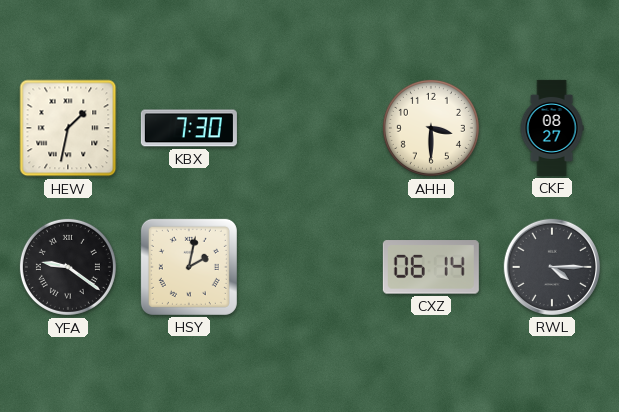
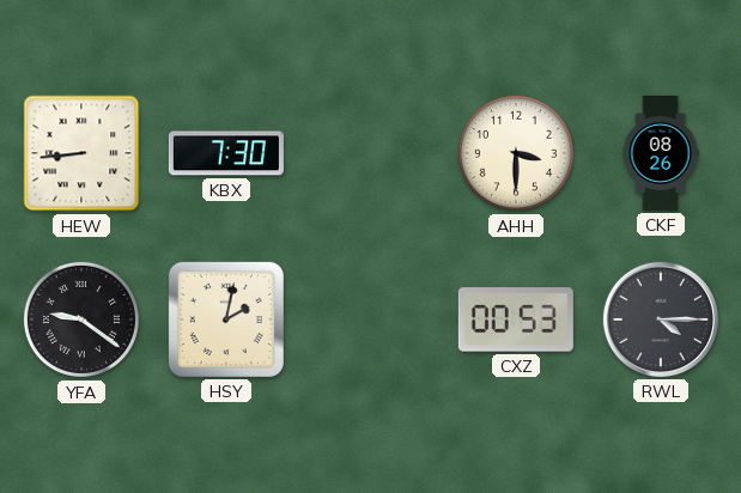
HEW: 1:32 -> 8:44
CKF: 08:27 -> 08:26
CXZ: 06:14 -> 00:53
